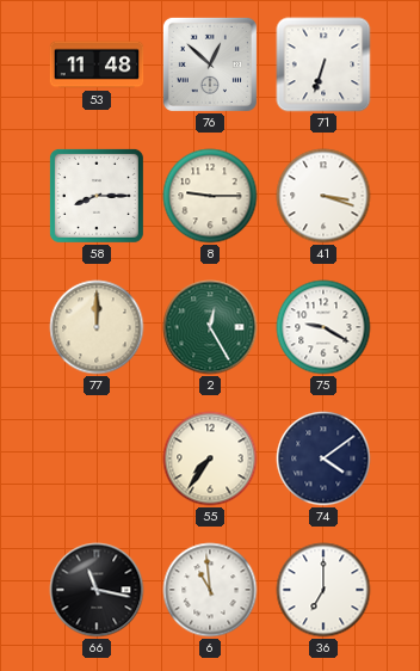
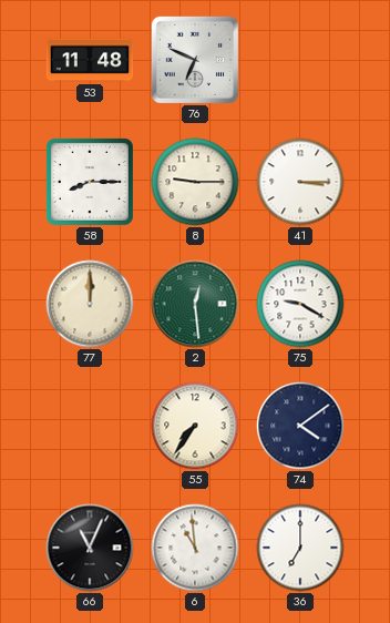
76: 12:52 -> 6:49
71: 6:33 -> none
41: 3:18 -> 3:15
2: 12:25 -> 12:29
66: 11:17 -> 11:04
